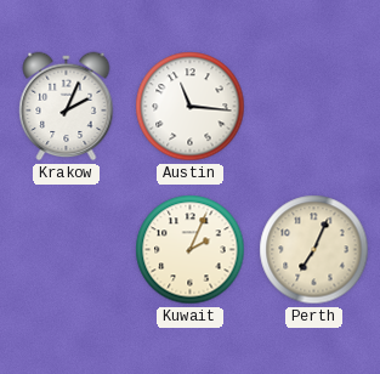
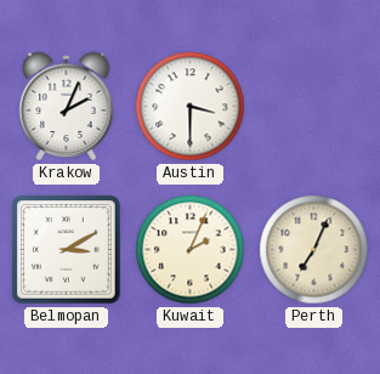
Austin: 11:16 -> 3:30
Belmopan: none -> 3:10
